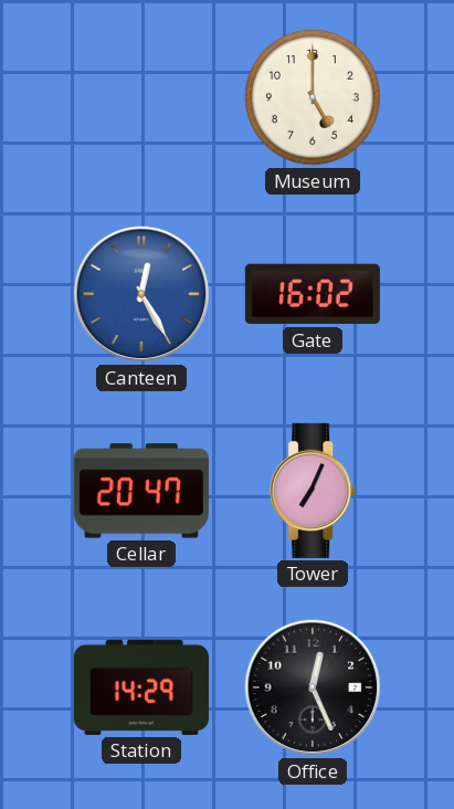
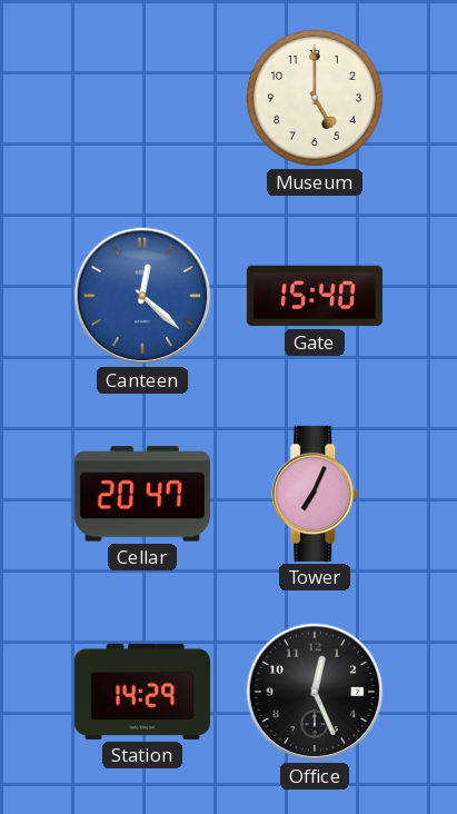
Canteen: 12:25 -> 12:22
Gate: 16:02 -> 15:40
